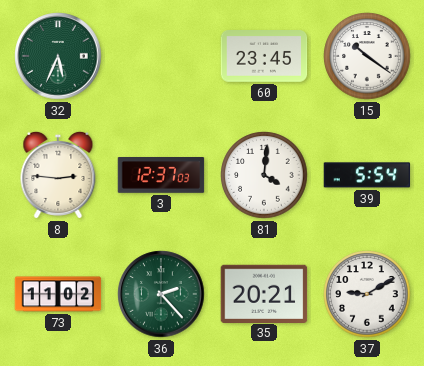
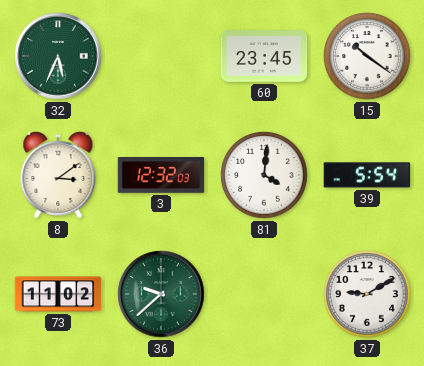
8: 2:46 -> 3:09
3: 12:37 -> 12:32
36: 2:23 -> 9:38
35: 20:21 -> none
